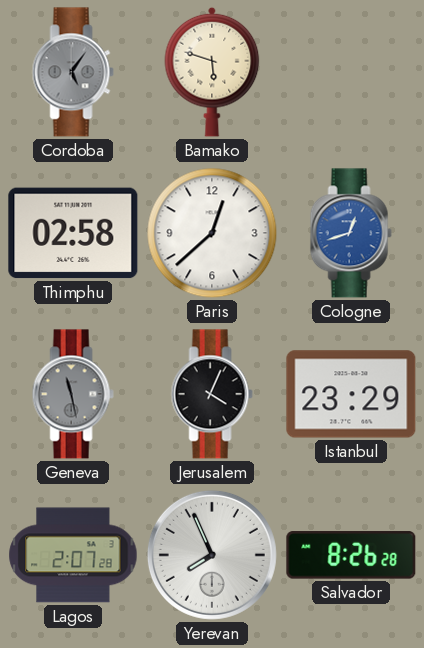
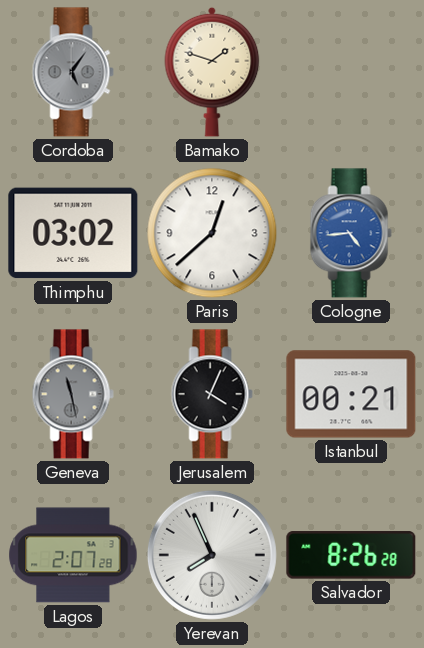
Bamako: 5:48 -> 1:48
Thimphu: 02:58 -> 03:02
Cologne: 12:42 -> 4:44
Istanbul: 23:29 -> 00:21
